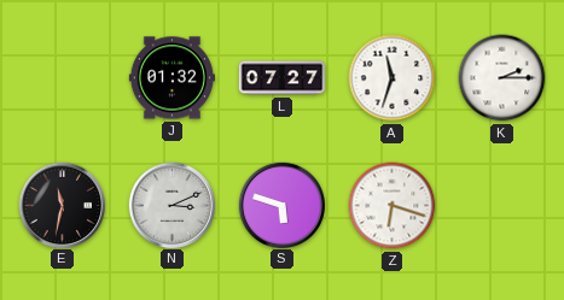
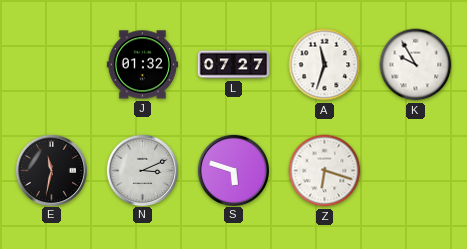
K: 2:15 -> 9:55
